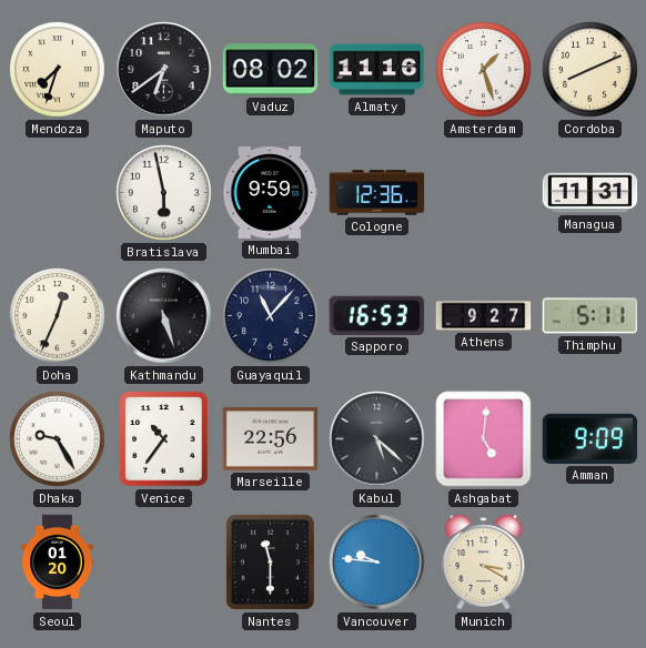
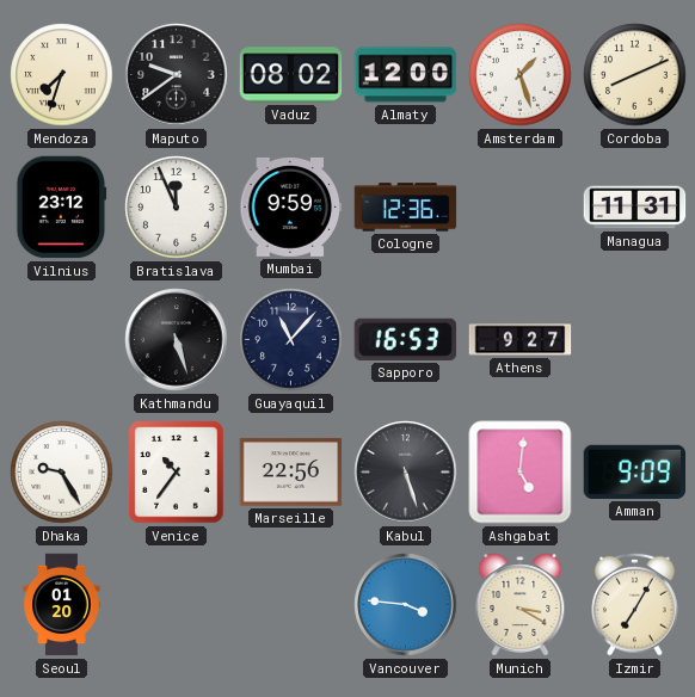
Maputo: 6:39 -> 9:39
Almaty: 11:16 -> 12:00
Vilnius: none -> 23:12
Bratislava: 5:58 -> 11:56
Doha: 12:34 -> none
Thimphu: 5:11 -> none
Kabul: 5:22 -> 5:27
Nantes: 11:30 -> none
Vancouver: 9:46 -> 3:46
Izmir: none -> 7:05
